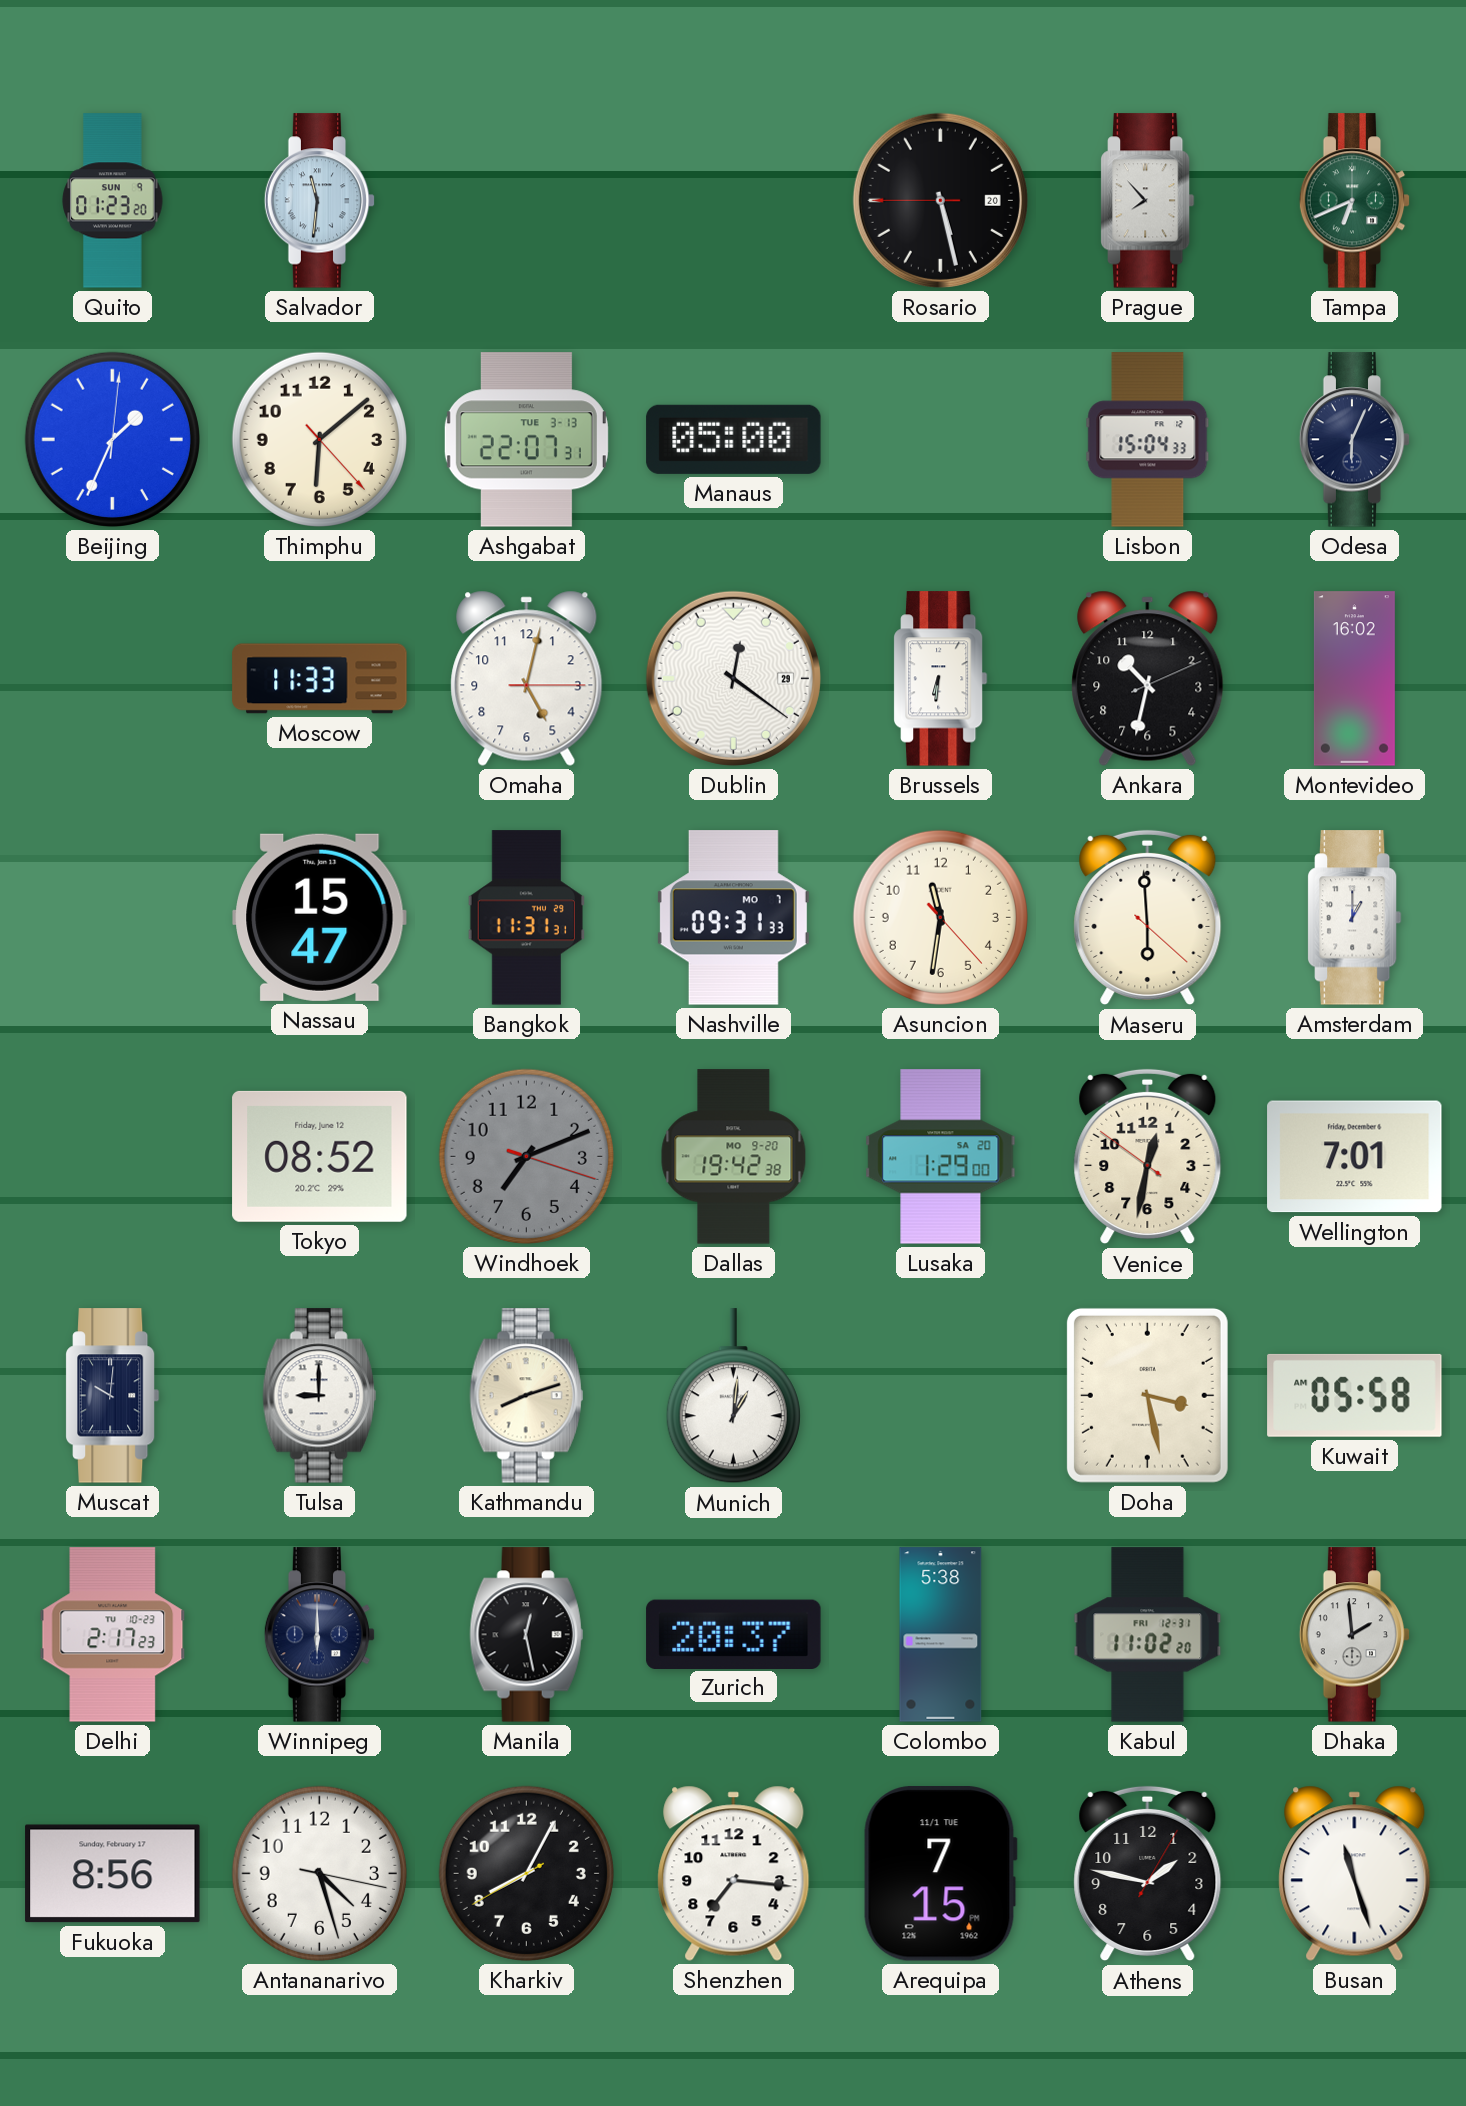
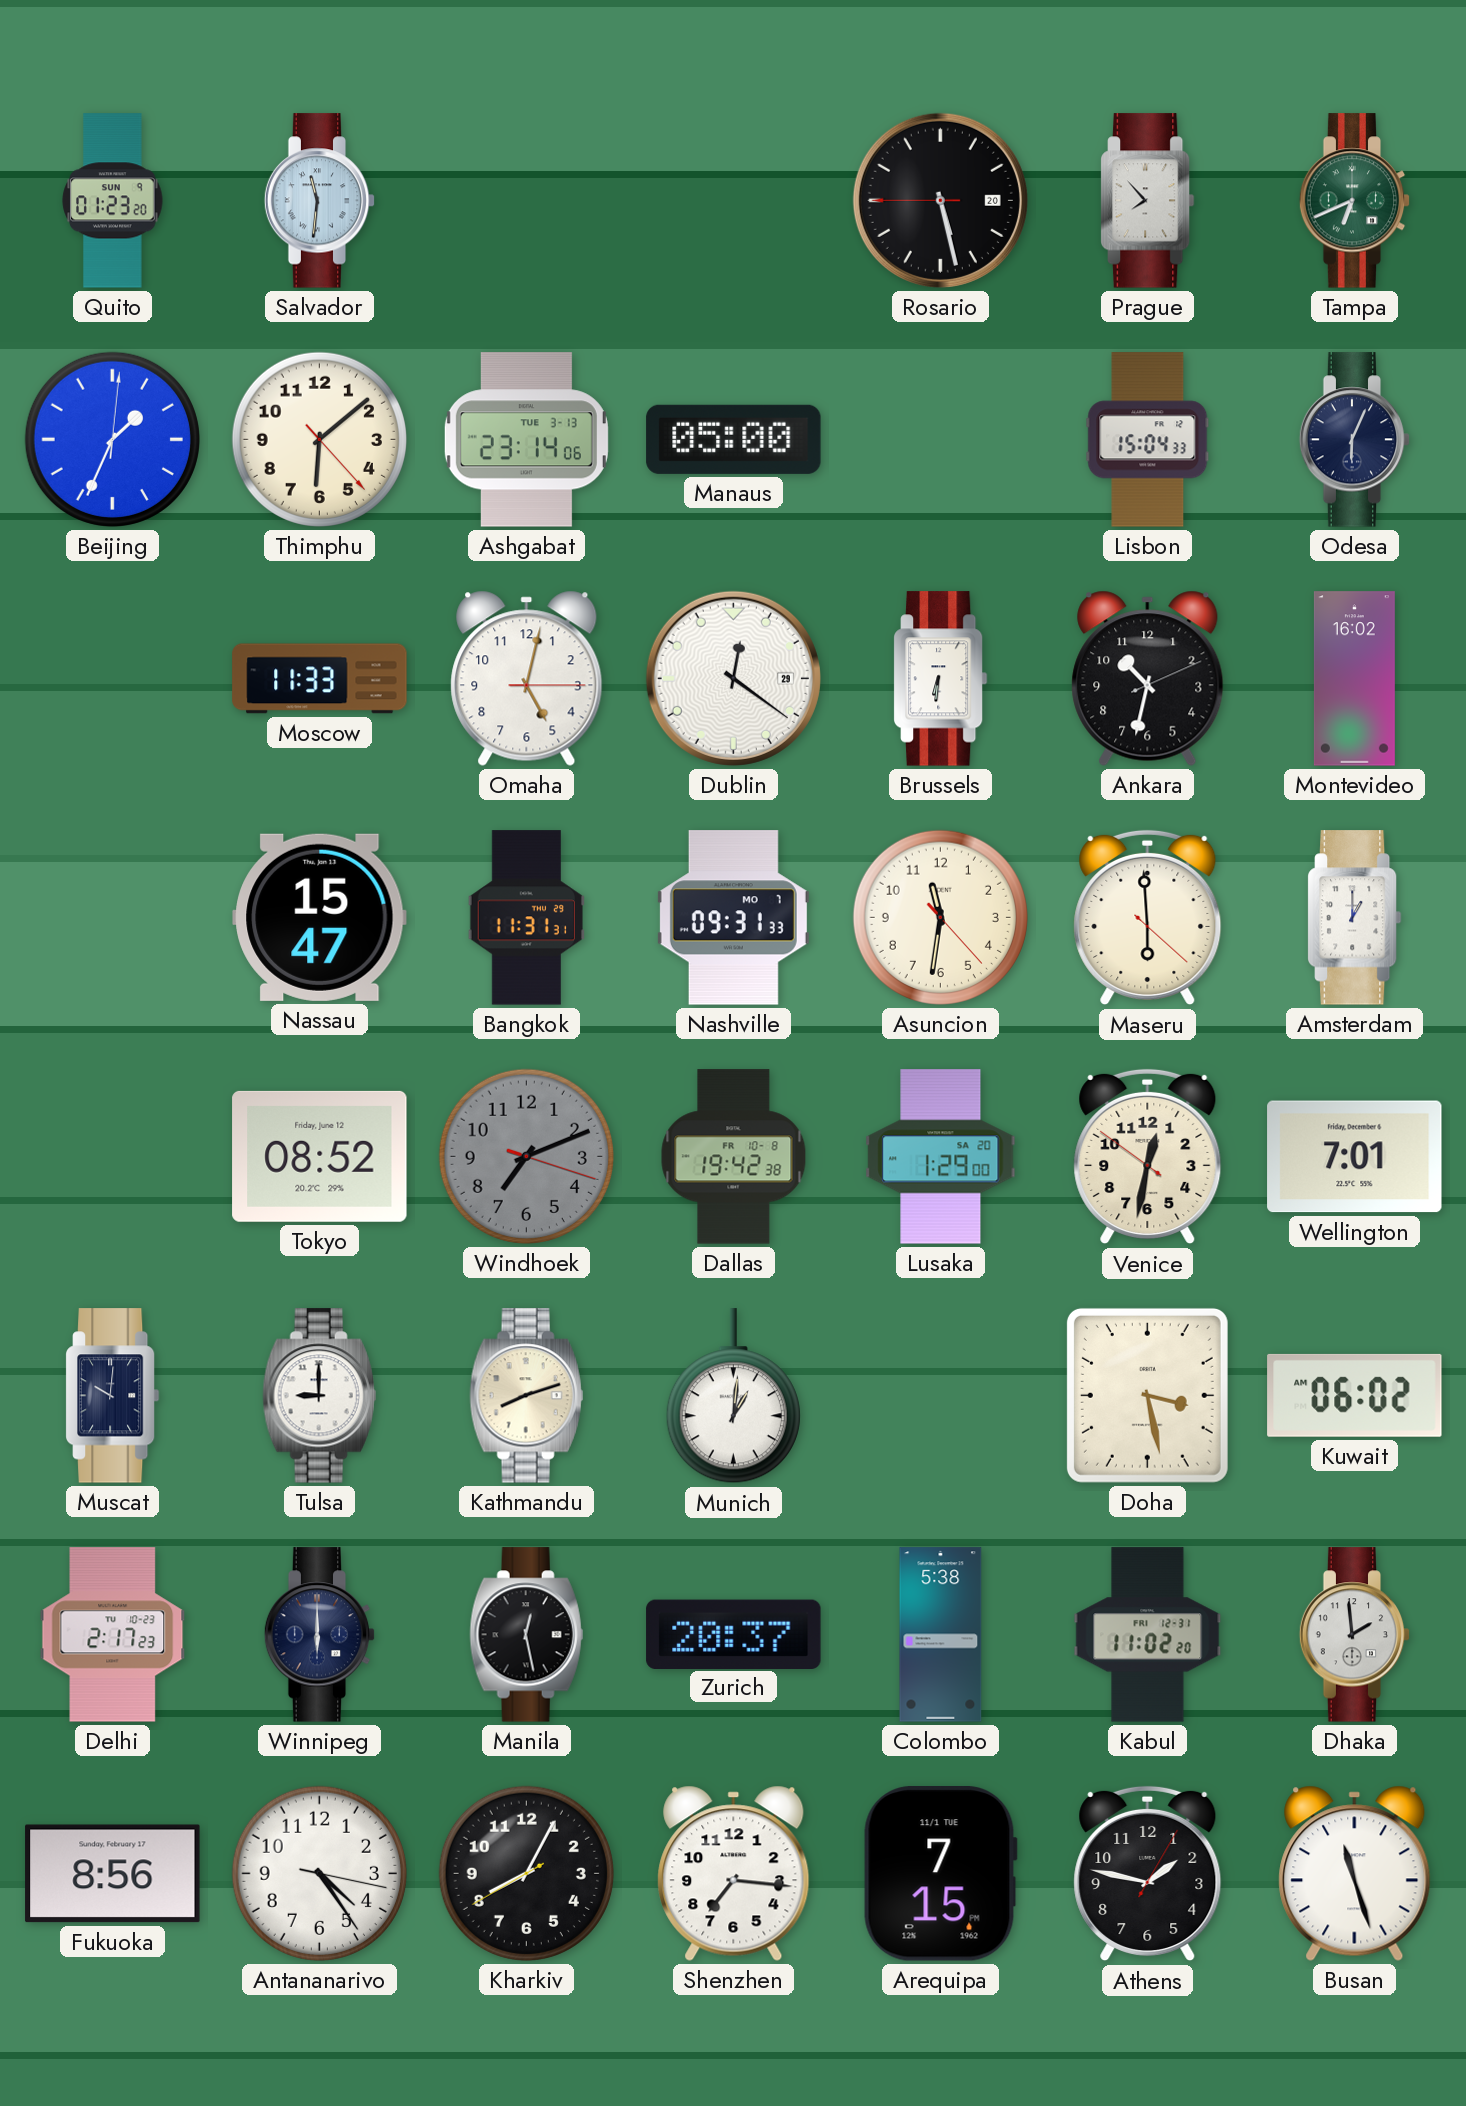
Ashgabat: 22:07 -> 23:14
Dallas date: MO 9-20 -> FR 10-8
Kuwait: 05:58 -> 06:02
Antananarivo: 4:27 -> 4:24
